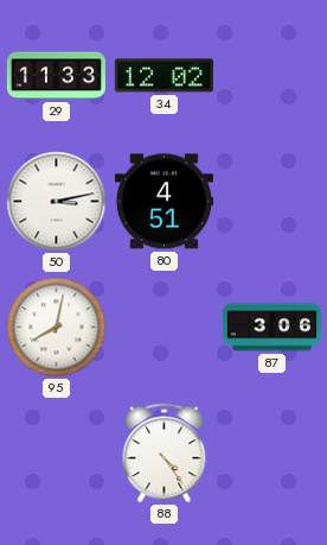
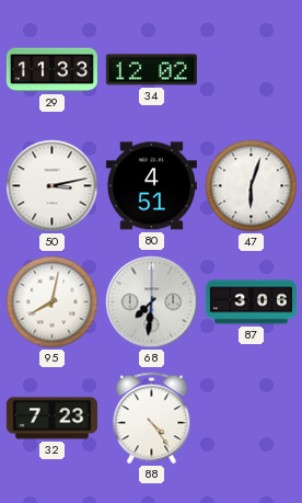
47: none -> 6:03
68: none -> 7:31
32: none -> 7:23
